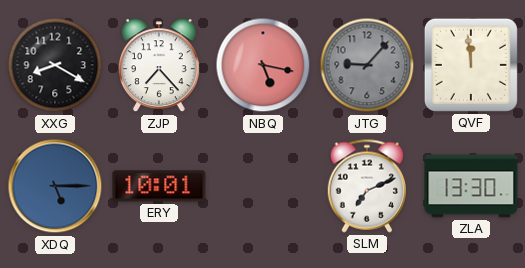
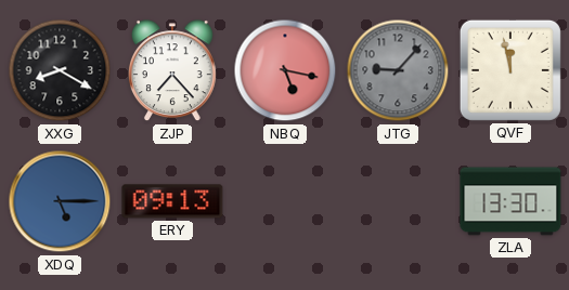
QVF: 11:59 -> 11:58
ERY: 10:01 -> 09:13
SLM: 7:11 -> none
